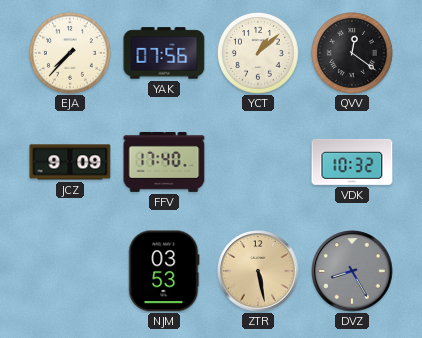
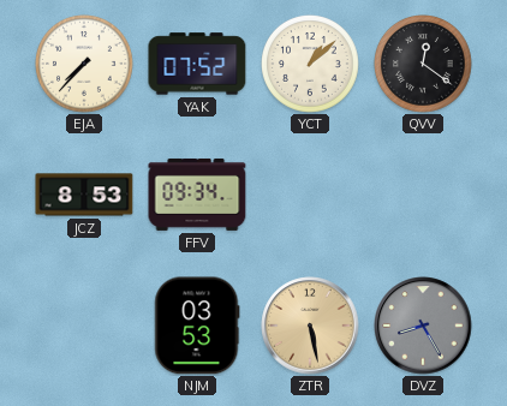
YAK: 07:56 -> 07:52
JCZ: 9:09 -> 8:53
FFV: 17:40 -> 09:34
VDK: 10:32 -> none
